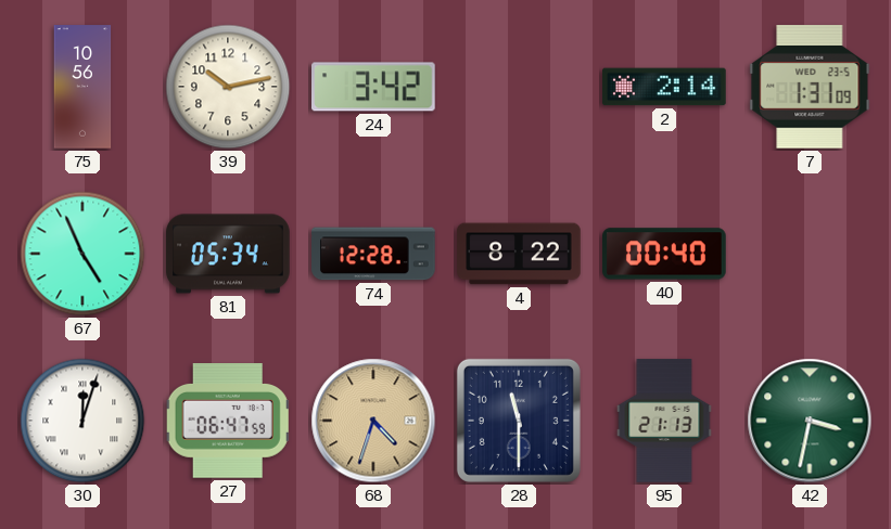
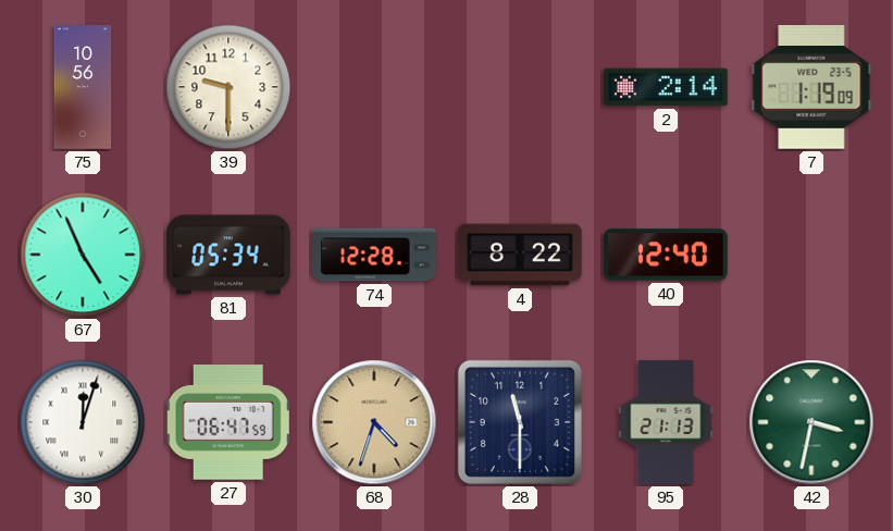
39: 10:13 -> 9:30
24: 3:42 -> none
7: 1:31 -> 1:19
40: 00:40 -> 12:40
